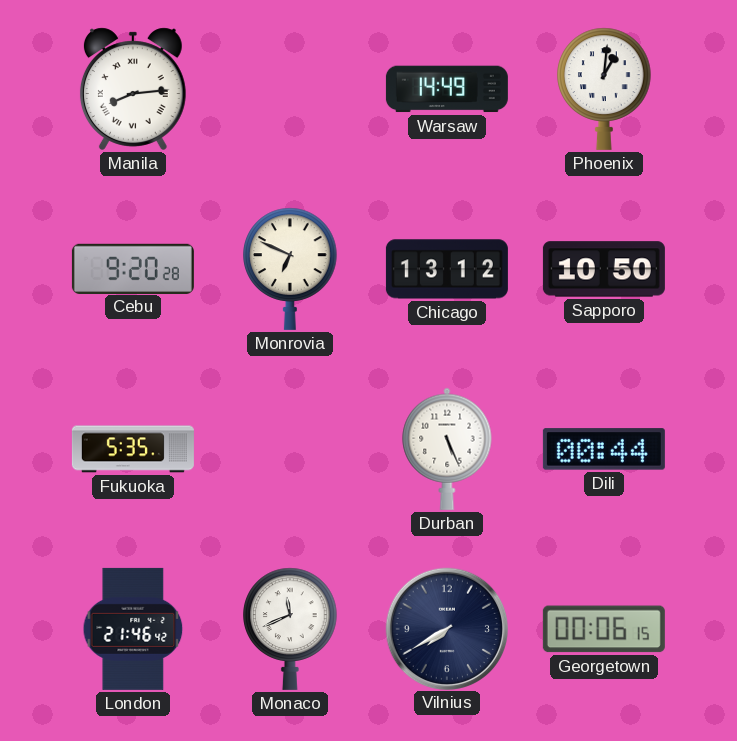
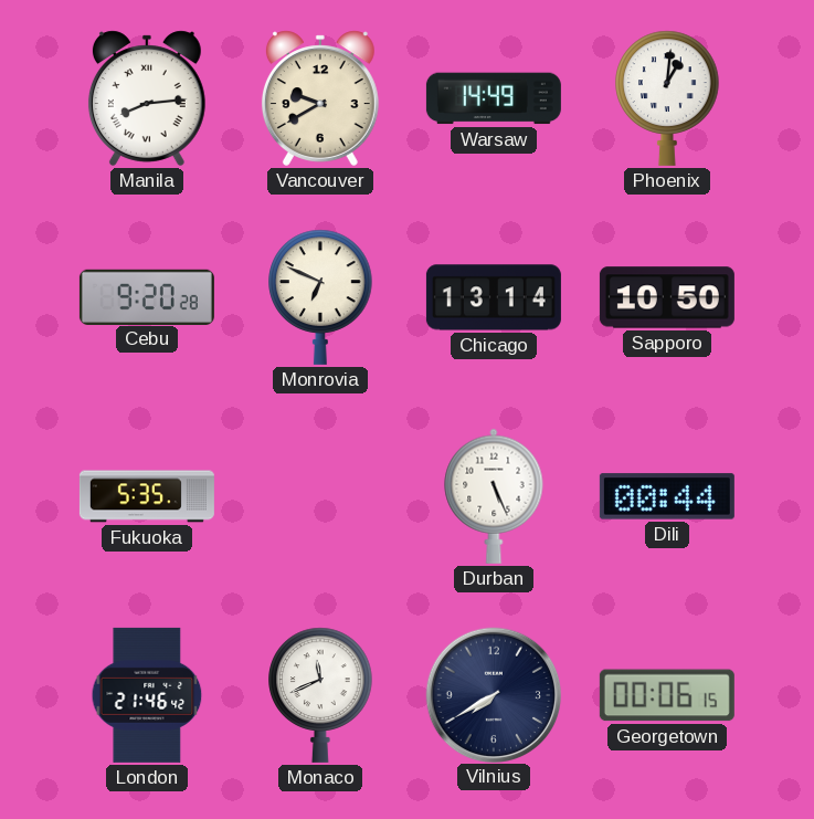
Vancouver: none -> 9:40
Chicago: 13:12 -> 13:14
